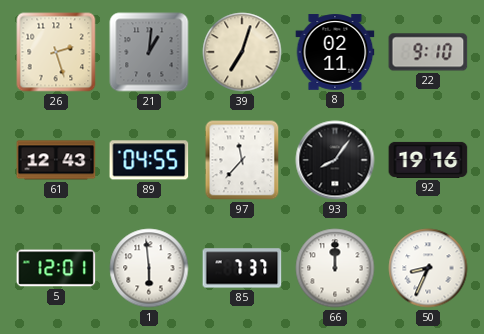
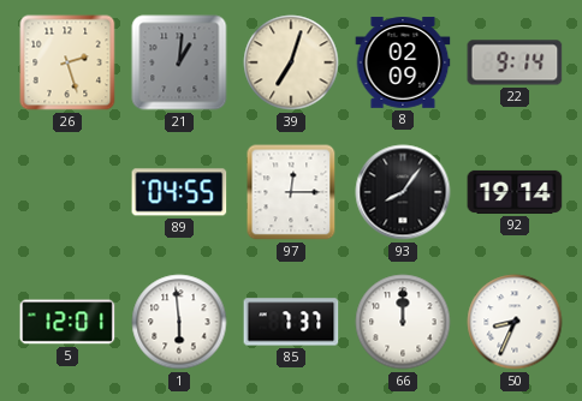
8: 02:11 -> 02:09
22: 9:10 -> 9:14
61: 12:43 -> none
97: 11:37 -> 12:15
92: 19:16 -> 19:14
